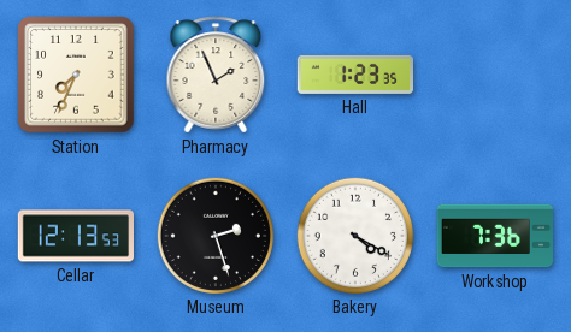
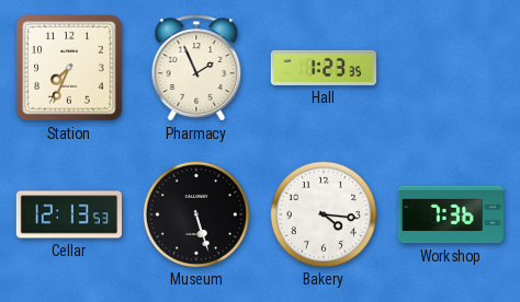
Museum: 2:27 -> 5:27
Bakery: 4:20 -> 4:16
